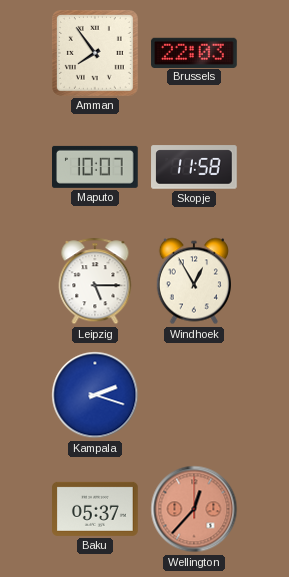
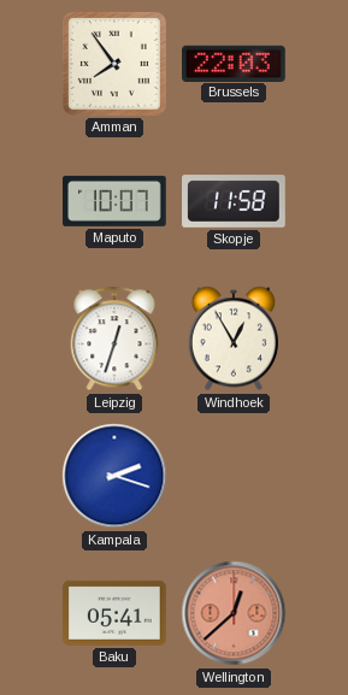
Leipzig: 5:15 -> 12:33
Baku: 05:37 -> 05:41
Wellington: 12:37 -> 12:38
